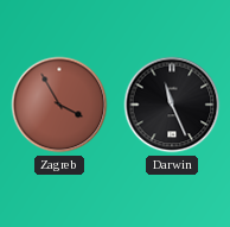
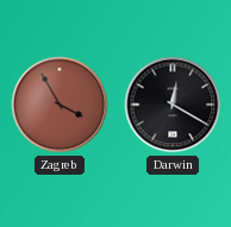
Darwin: 11:26 -> 12:20
